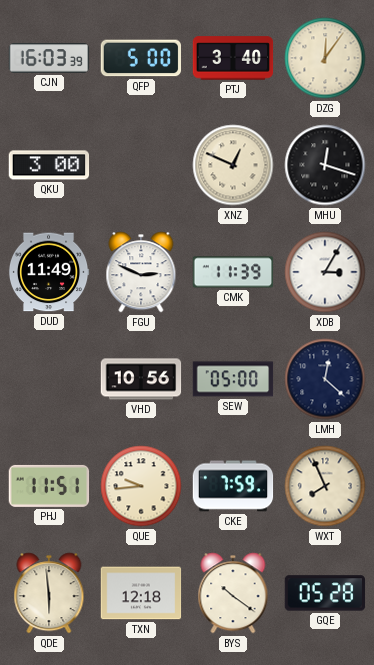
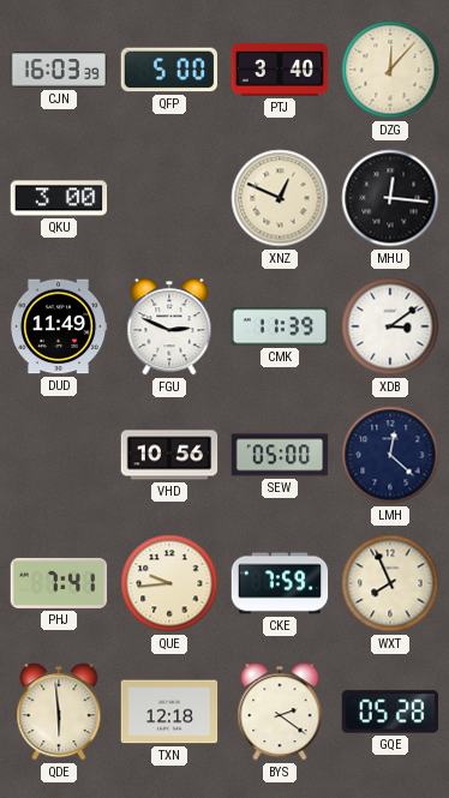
DZG: 12:06 -> 12:07
MHU: 12:18 -> 12:16
XDB: 3:05 -> 3:09
PHJ: 11:51 -> 7:41
BYS: 10:21 -> 2:21
